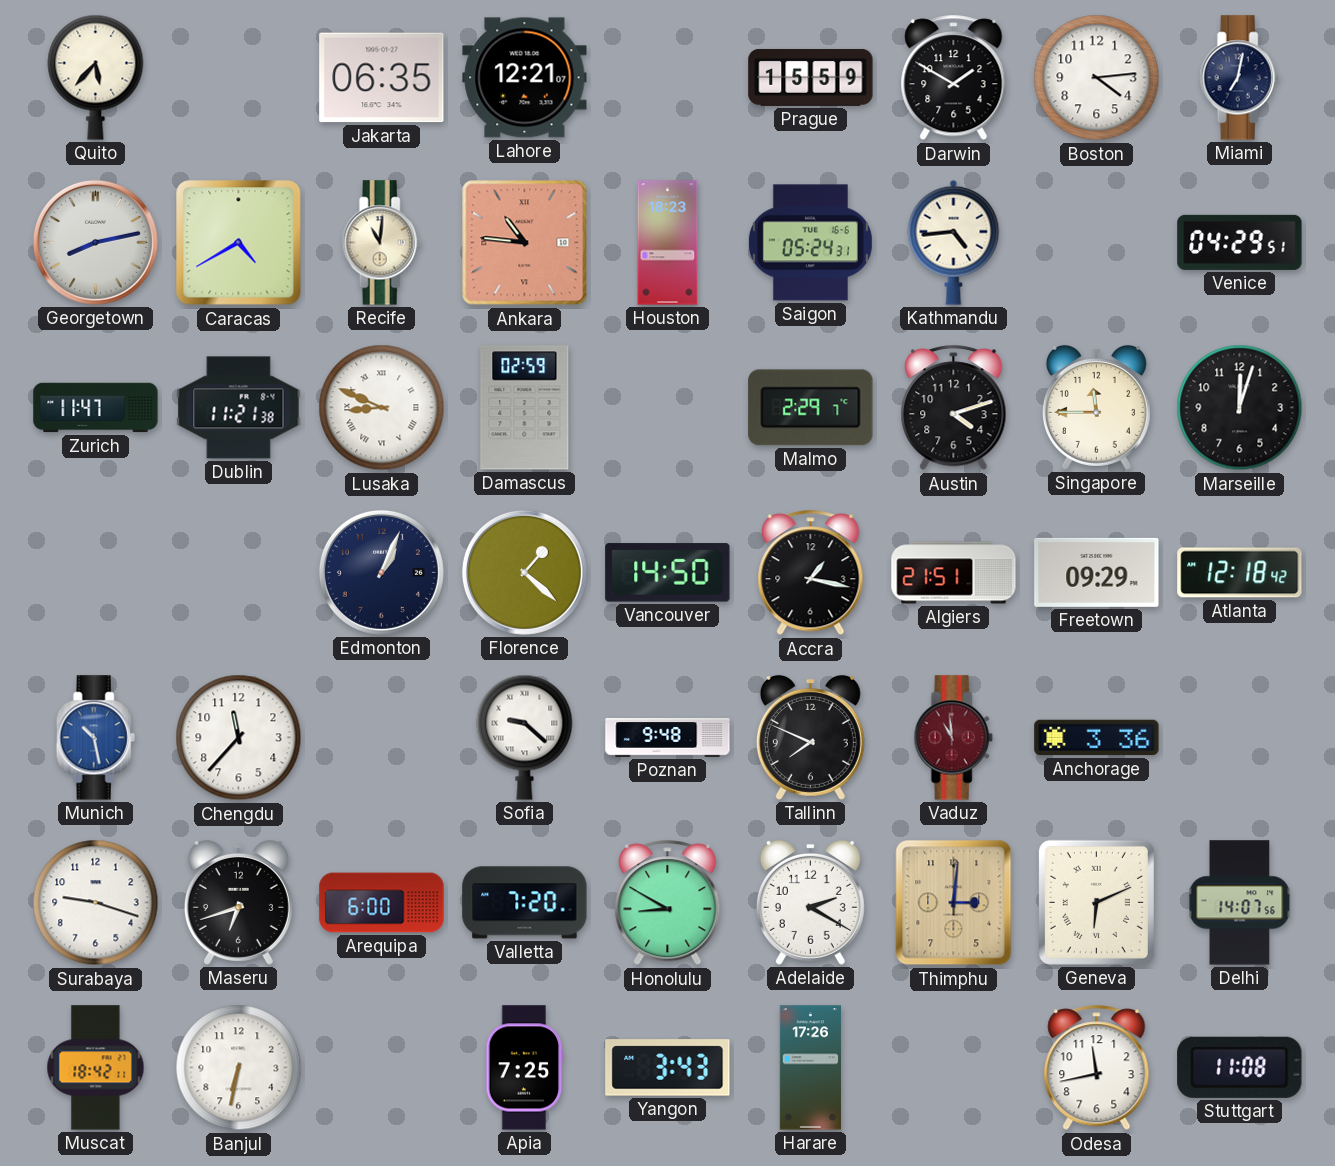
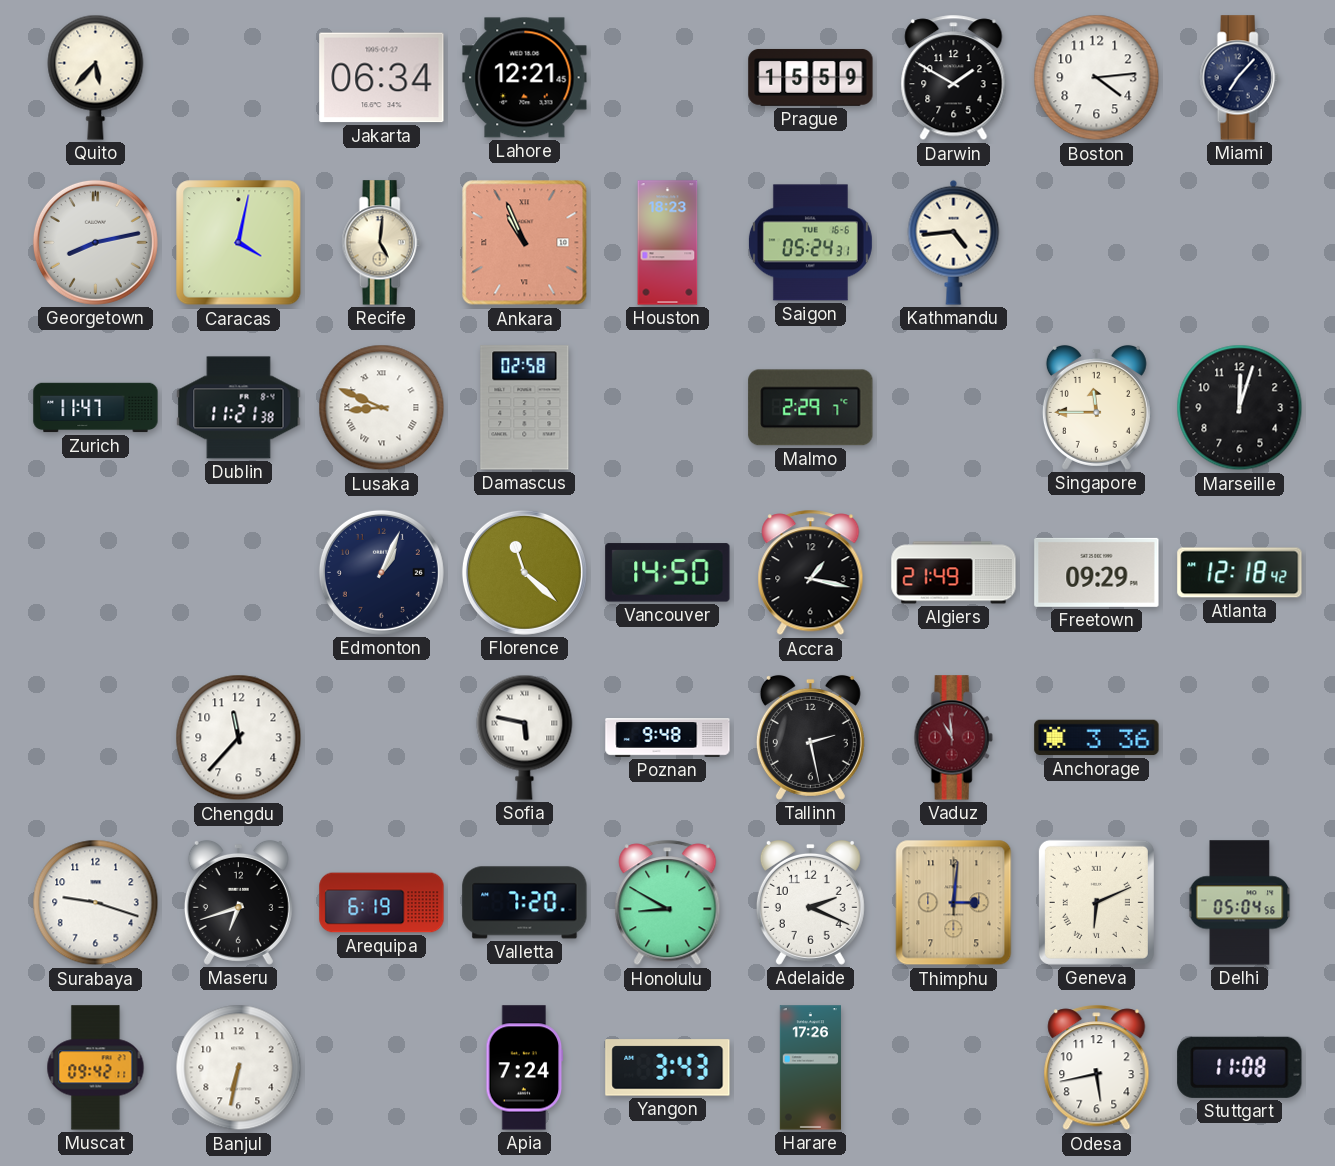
Jakarta: 06:35 -> 06:34
Lahore: 12:21:07 -> 12:21:45
Miami: 7:02 -> 7:07
Caracas: 4:40 -> 4:02
Recife: 11:01 -> 5:01
Ankara: 10:46 -> 10:56
Venice: 04:29 -> none
Damascus: 02:59 -> 02:58
Austin: 4:12 -> none
Florence: 1:22 -> 11:22
Algiers: 21:51 -> 21:49
Munich: 10:28 -> none
Sofia: 9:22 -> 5:47
Tallinn: 7:49 -> 2:28
Arequipa: 6:00 -> 6:19
Adelaide: 2:20 -> 2:19
Delhi: 14:07 -> 05:04
Muscat: 18:42 -> 09:42
Apia: 7:25 -> 7:24
Odesa: 11:43 -> 5:43
